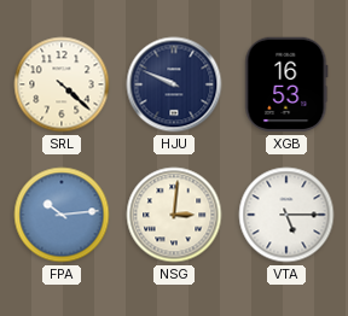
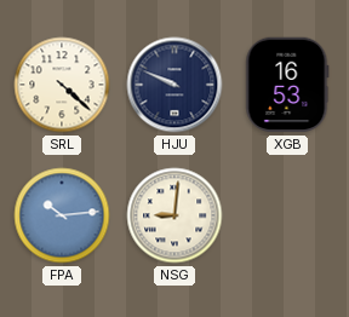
NSG: 3:01 -> 9:01
VTA: 5:15 -> none
